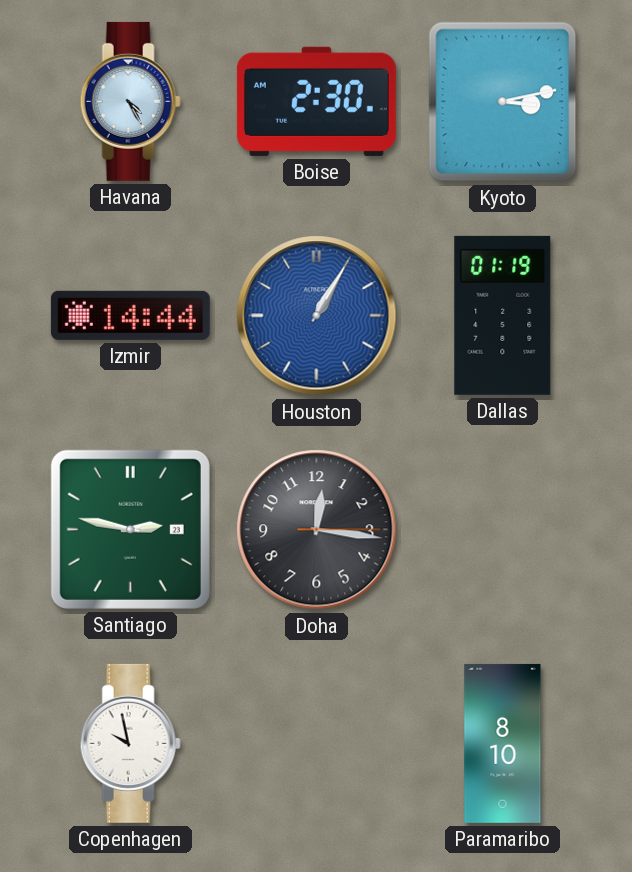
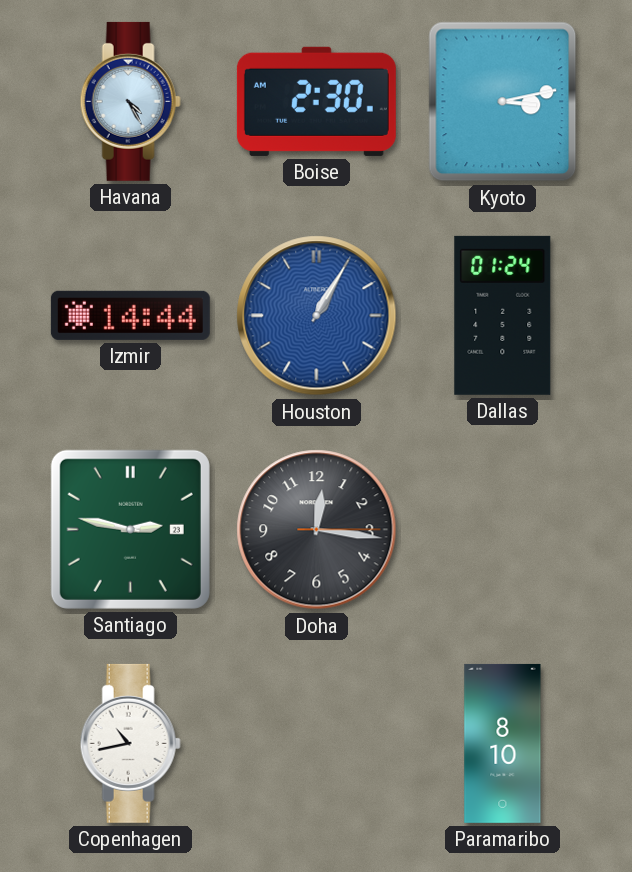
Dallas: 01:19 -> 01:24
Copenhagen: 9:58 -> 10:43
